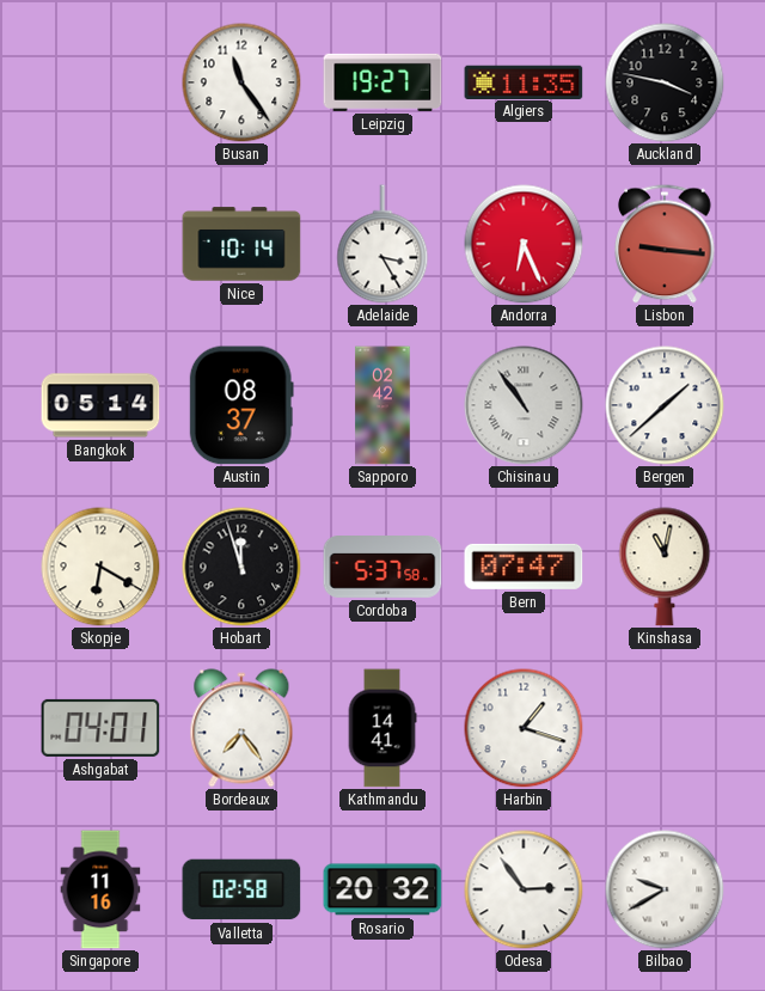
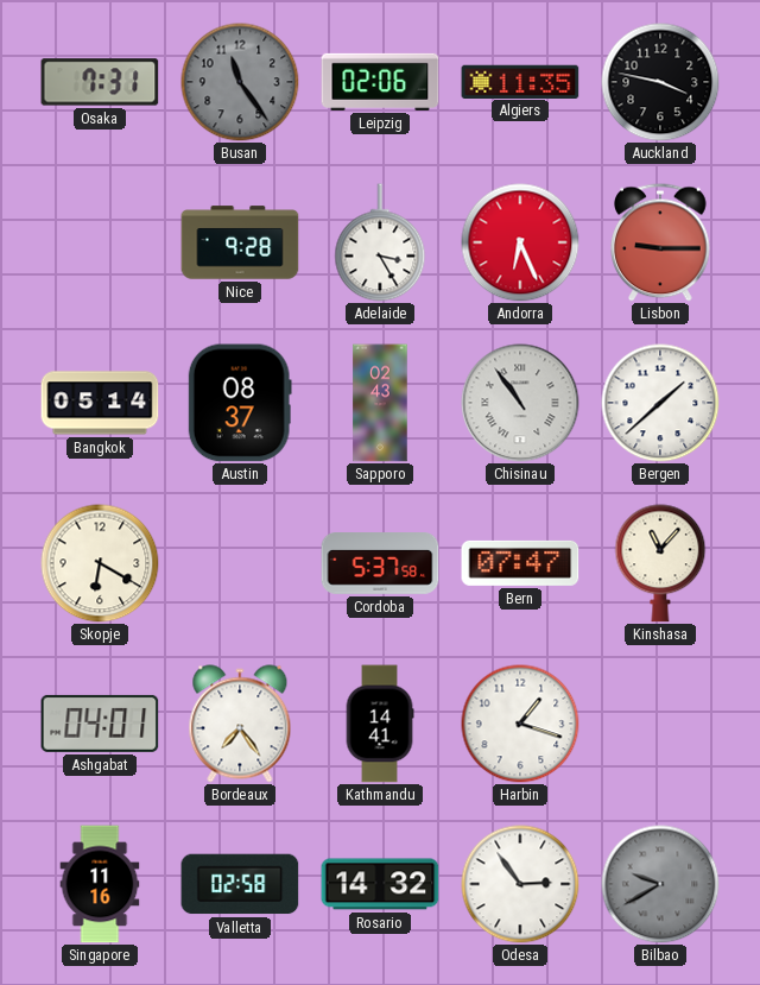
Osaka: none -> 7:31
Busan dial: white -> grey
Leipzig: 19:27 -> 02:06
Nice: 10:14 -> 9:28
Lisbon: 9:16 -> 9:15
Sapporo: 02:42 -> 02:43
Hobart: 11:57 -> none
Kinshasa: 11:02 -> 11:07
Rosario: 20:32 -> 14:32
Bilbao dial: white -> grey
